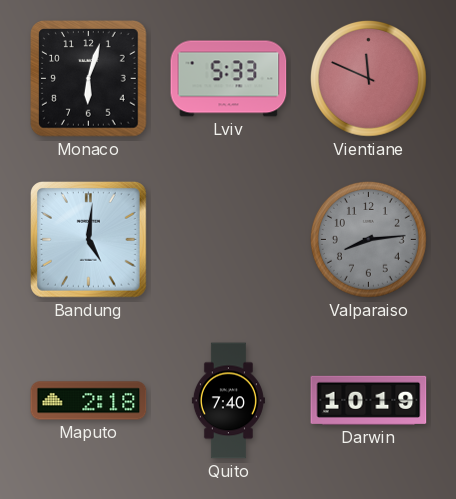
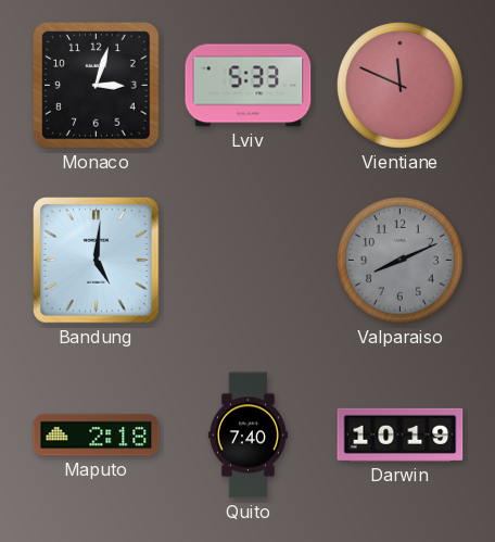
Monaco: 6:03 -> 3:03
Valparaiso: 8:14 -> 8:11
